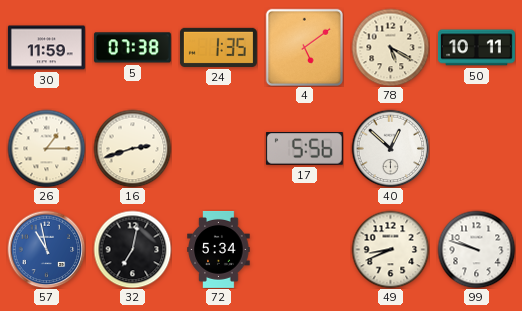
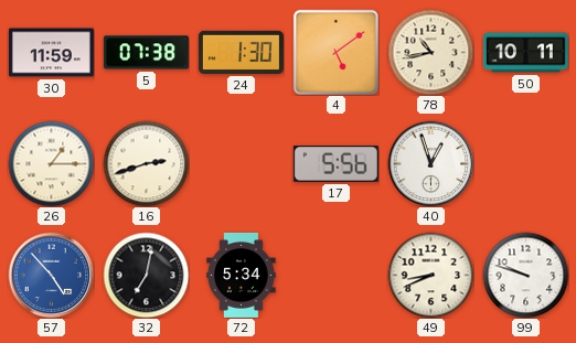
24: 1:35 -> 1:30
78: 5:20 -> 10:43
40: 12:52 -> 12:57
57: 10:58 -> 4:53
